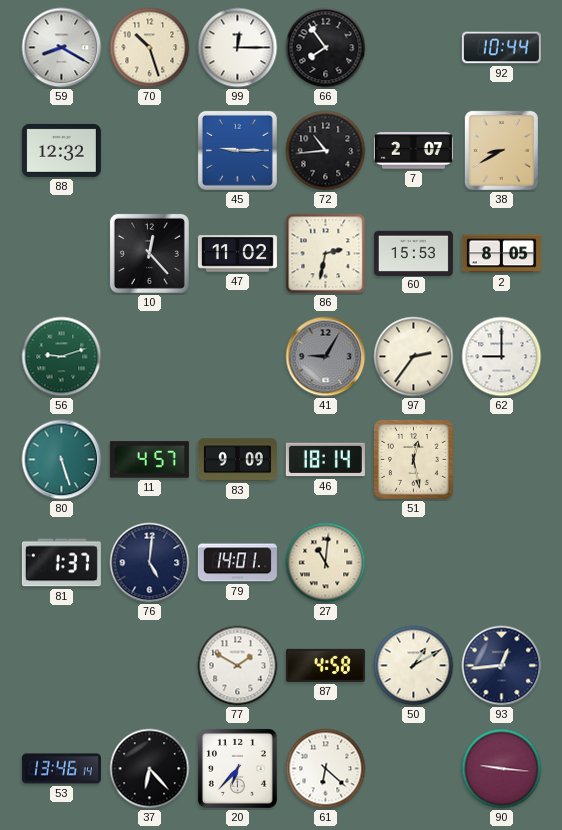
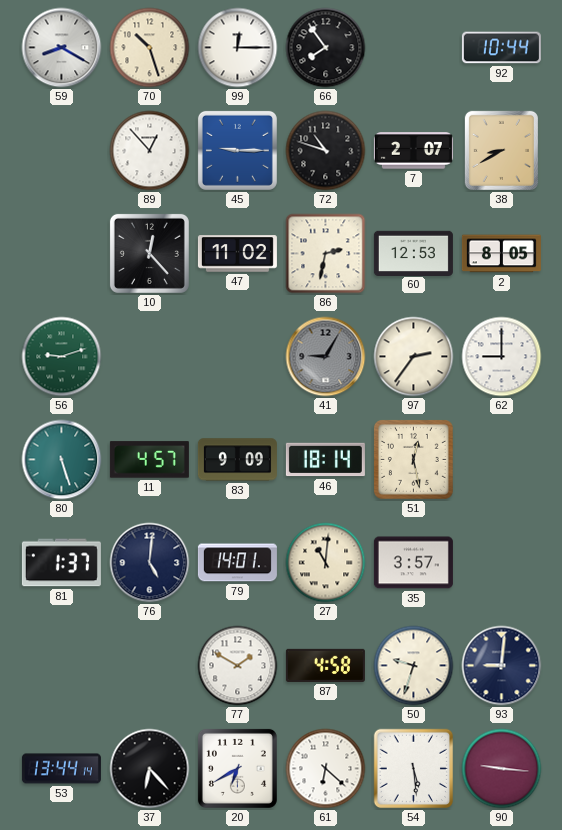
88: 12:32 -> none
89: none -> 12:53
72: 10:44 -> 10:48
60: 15:53 -> 12:53
35: none -> 3:57
50: 1:10 -> 9:33
93: 12:44 -> 9:01
53: 13:46 -> 13:44
20: 6:37 -> 6:40
54: none -> 5:29
